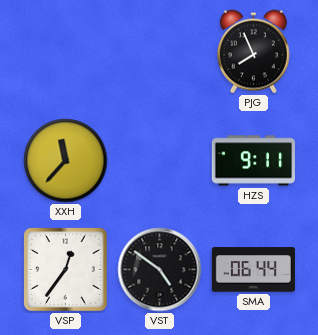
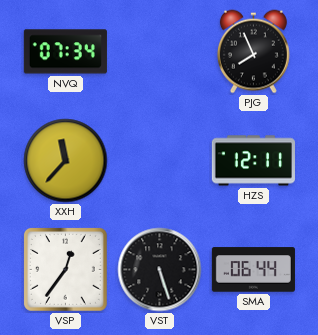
NVQ: none -> 07:34
HZS: 9:11 -> 12:11
VST: 4:51 -> 5:27
